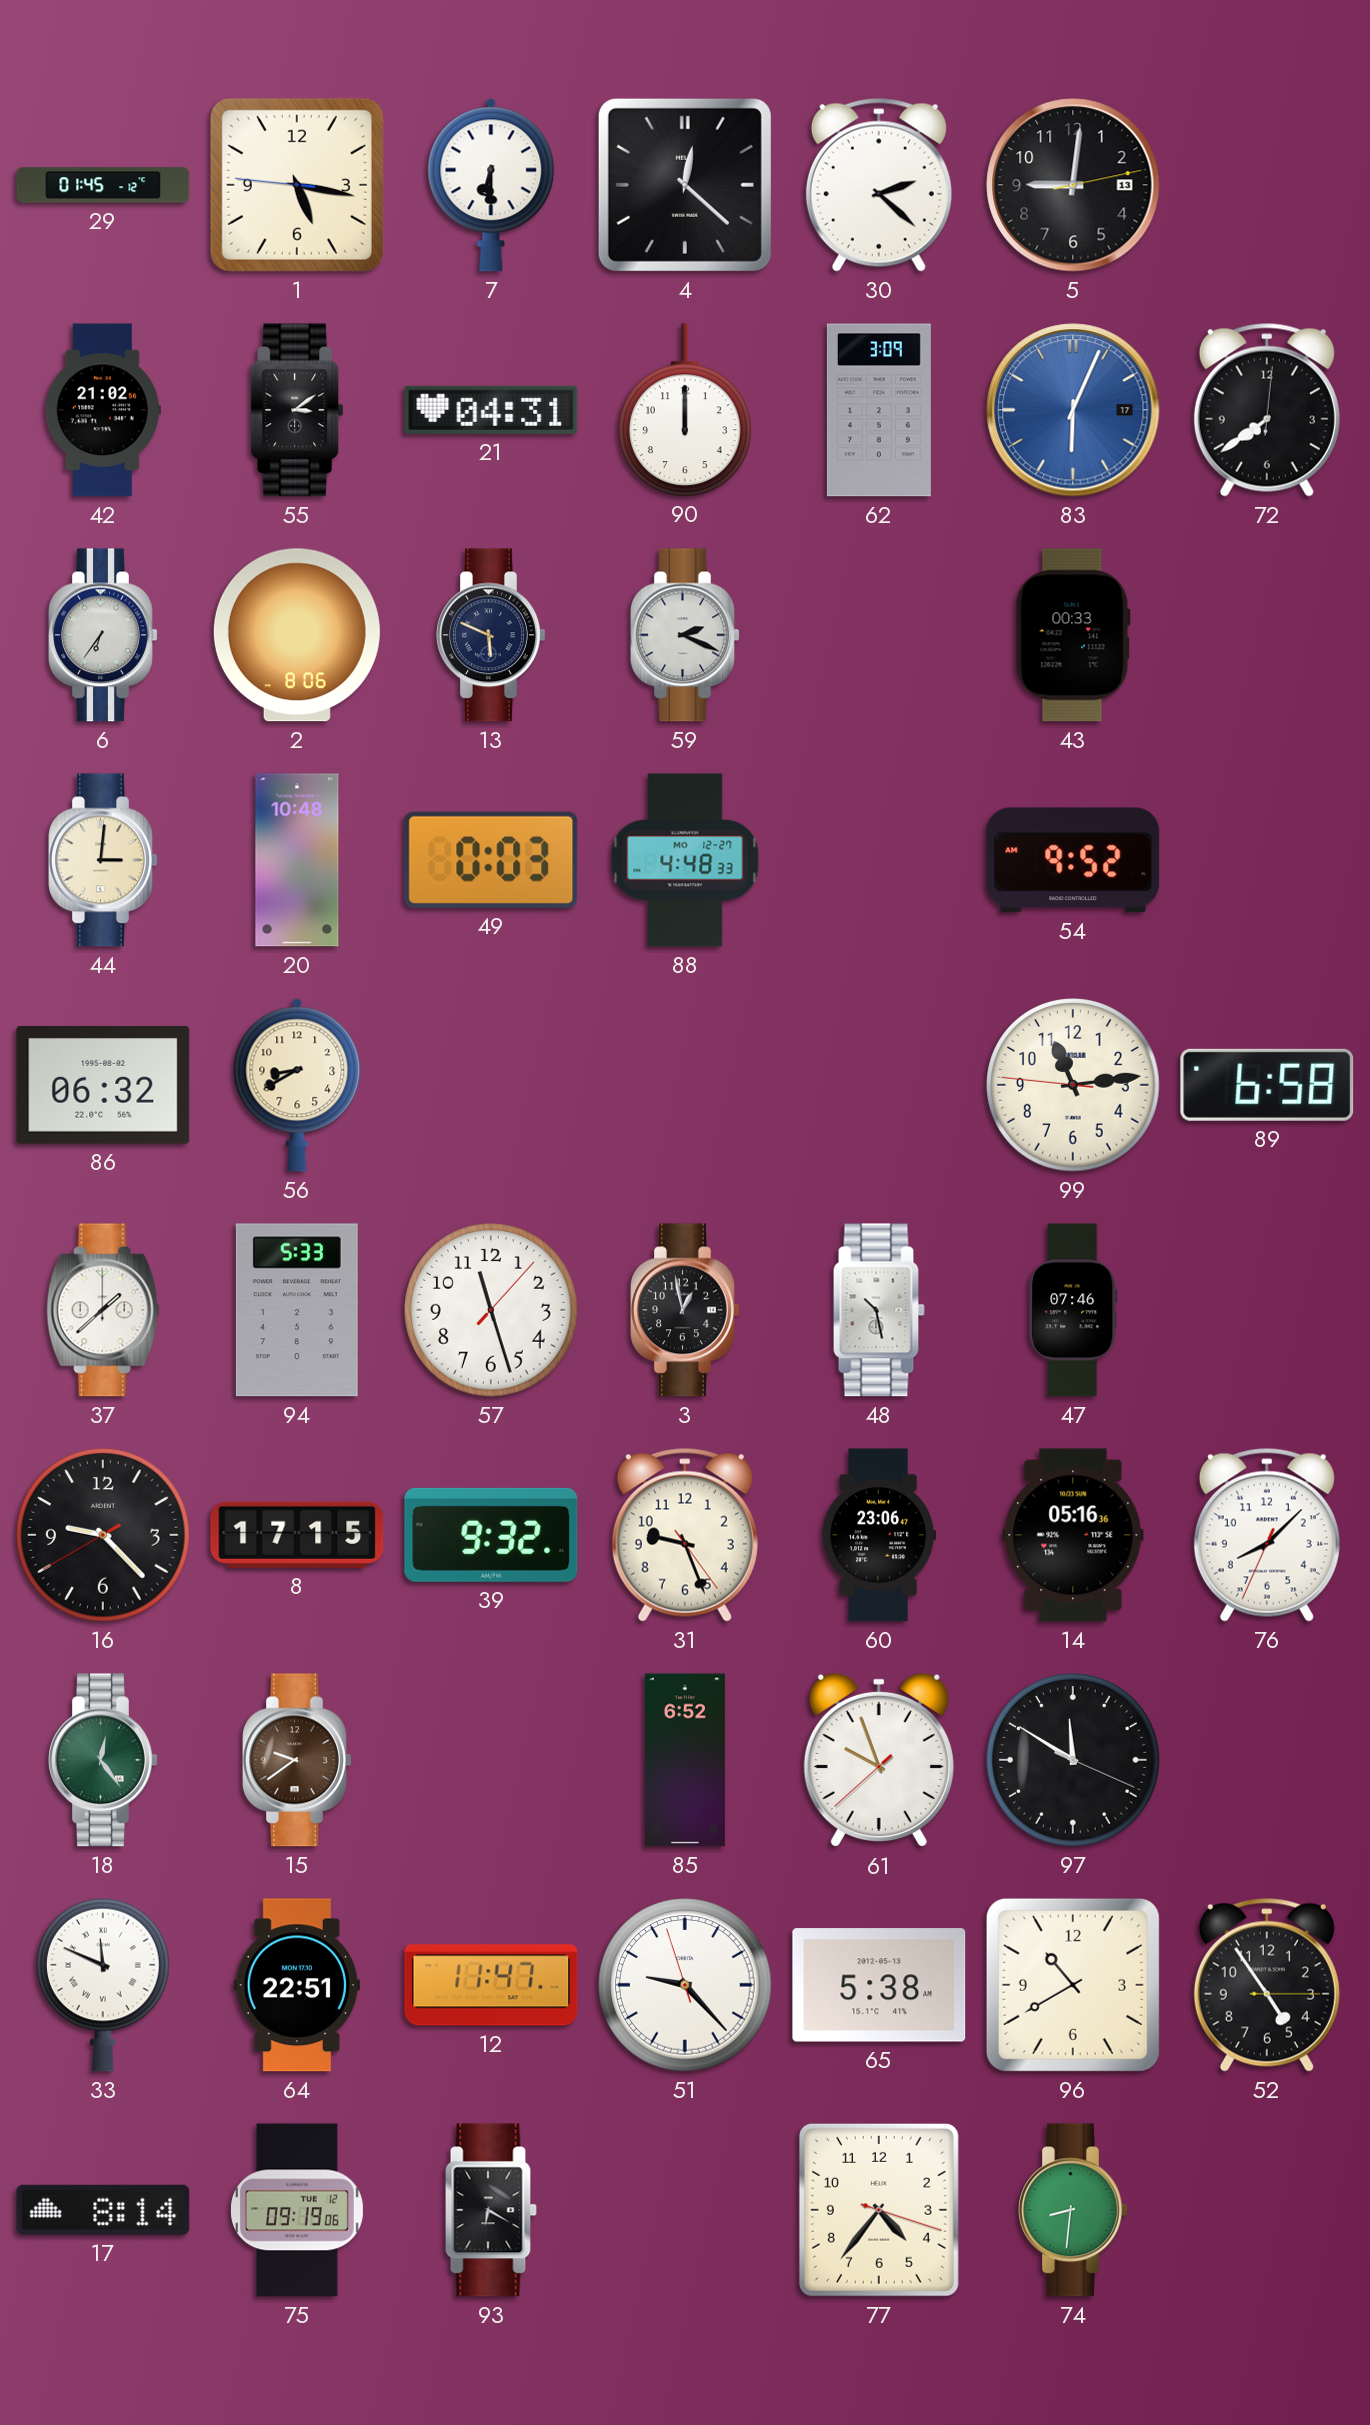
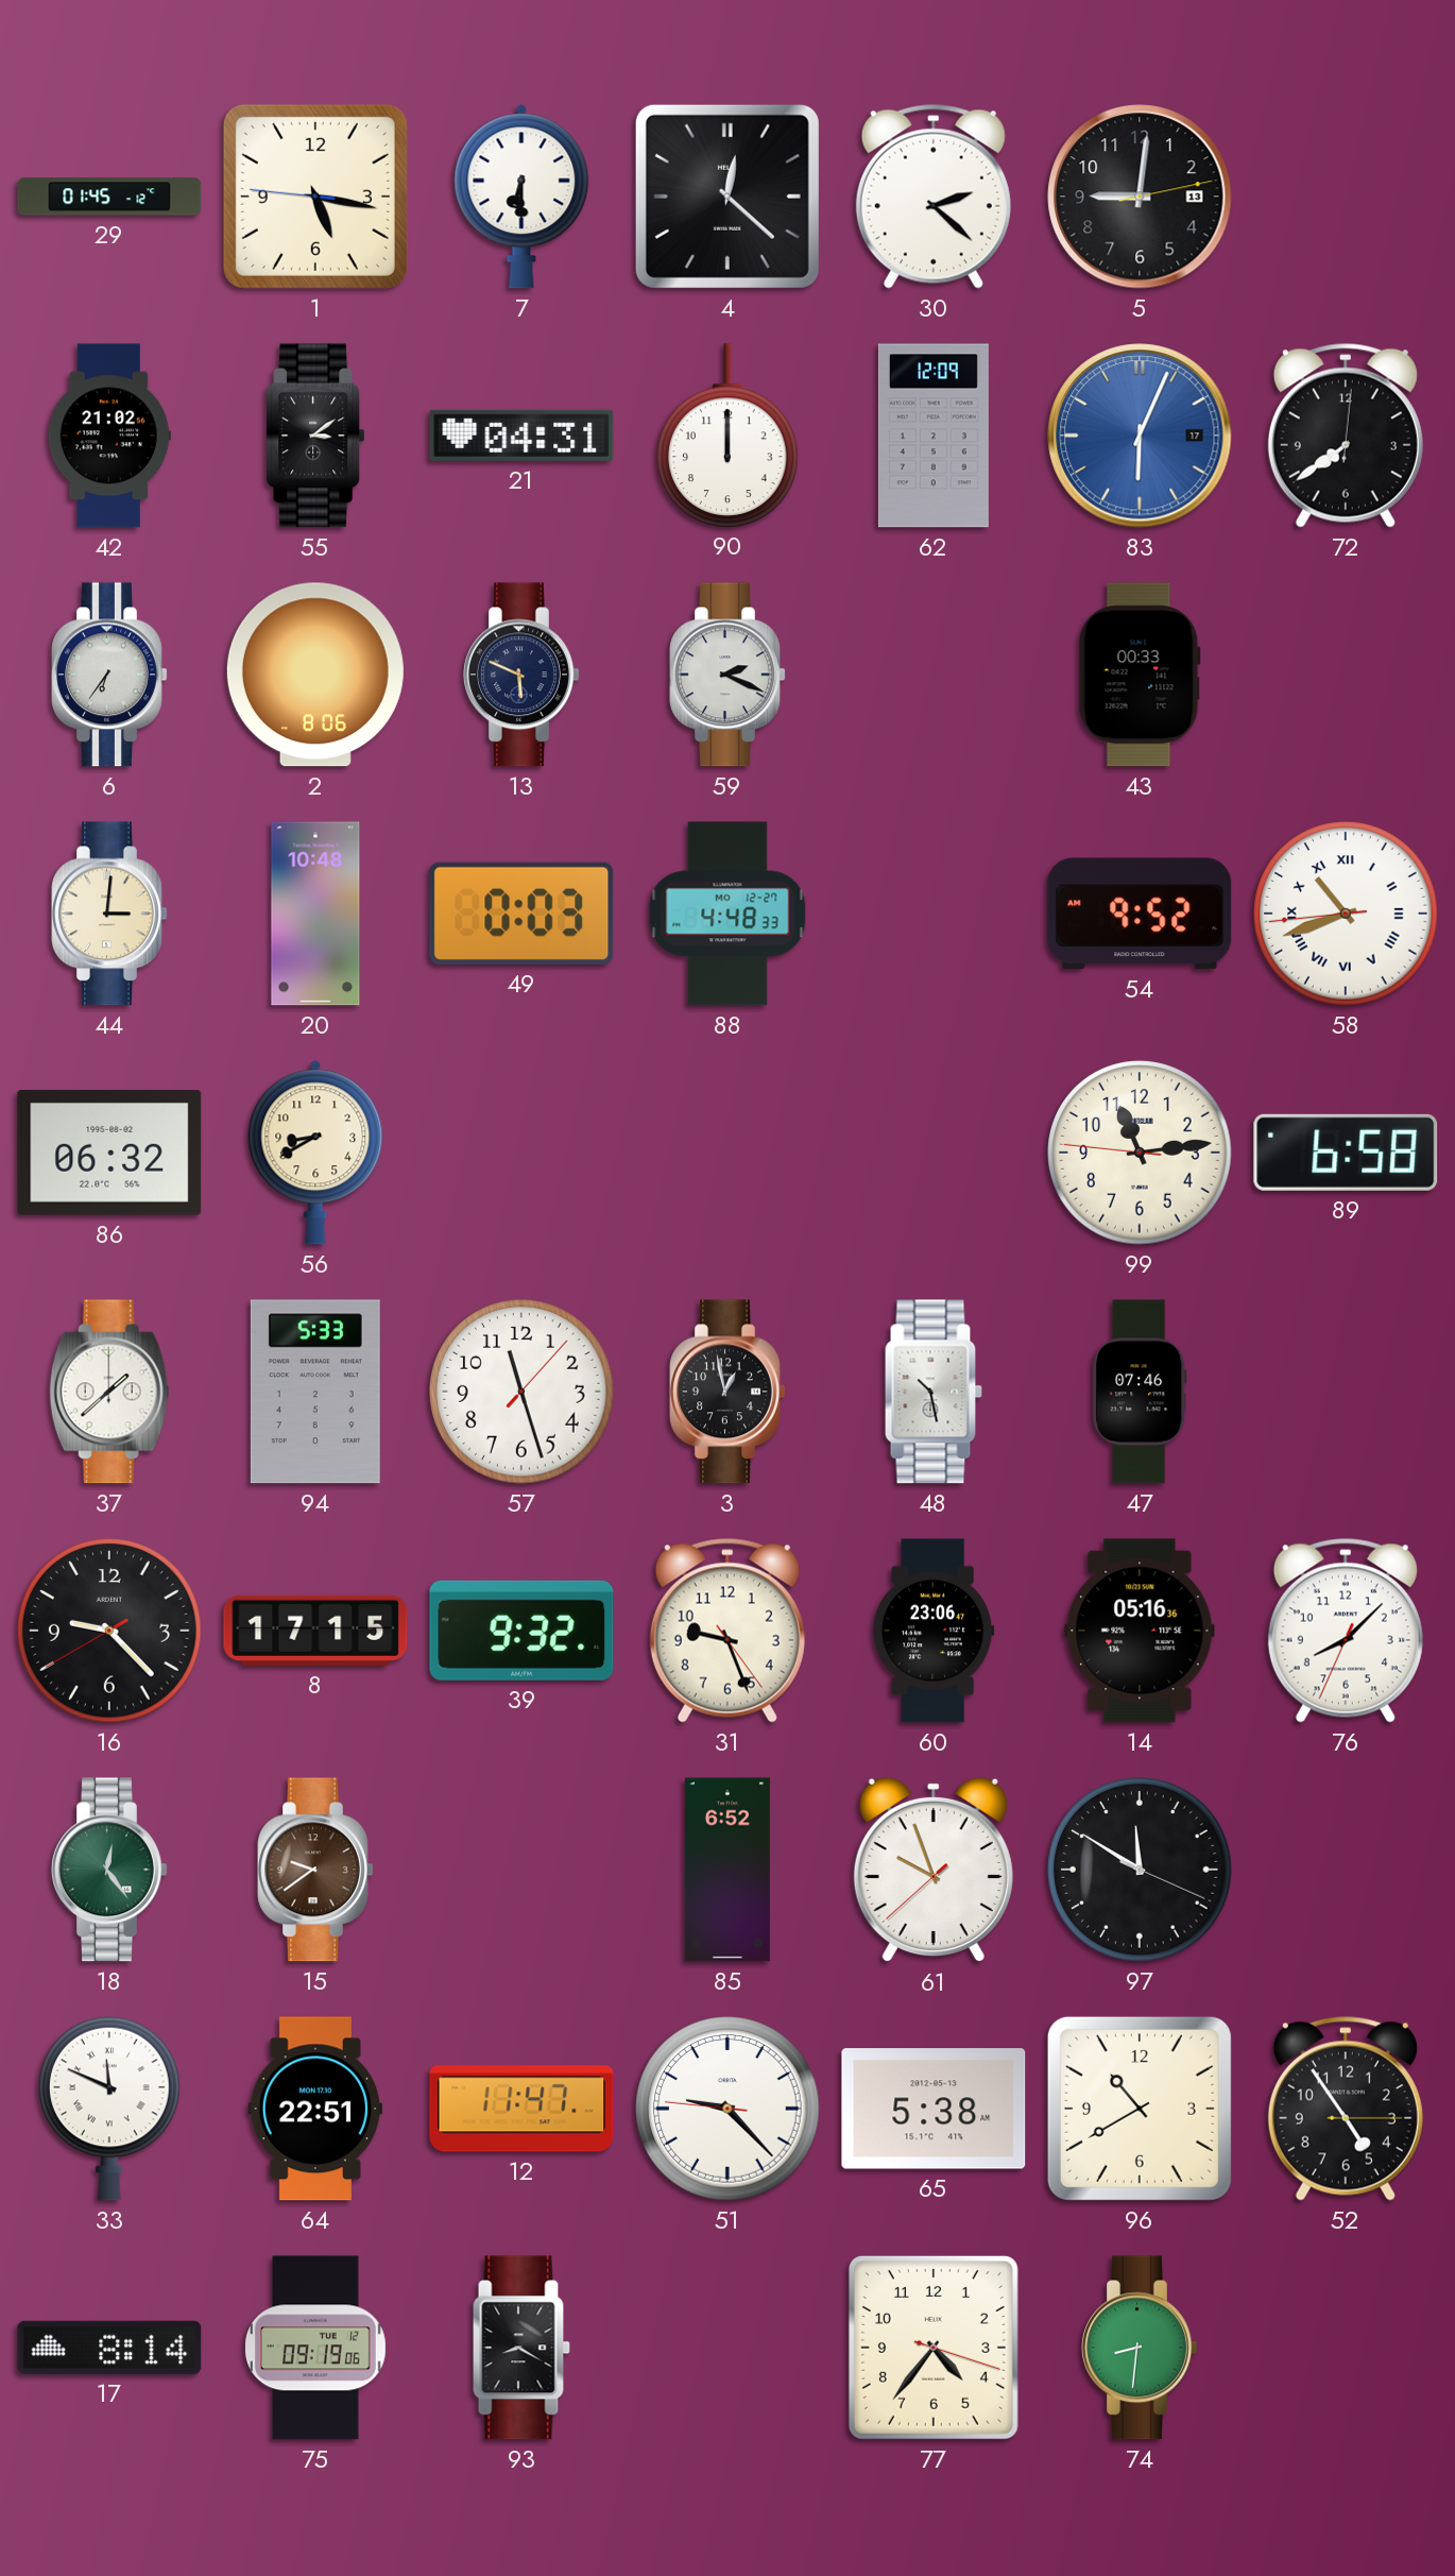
62: 3:09 -> 12:09
58: none -> 10:41
51: 9:22:57 -> 9:22:46
93: 6:20 -> 8:20
